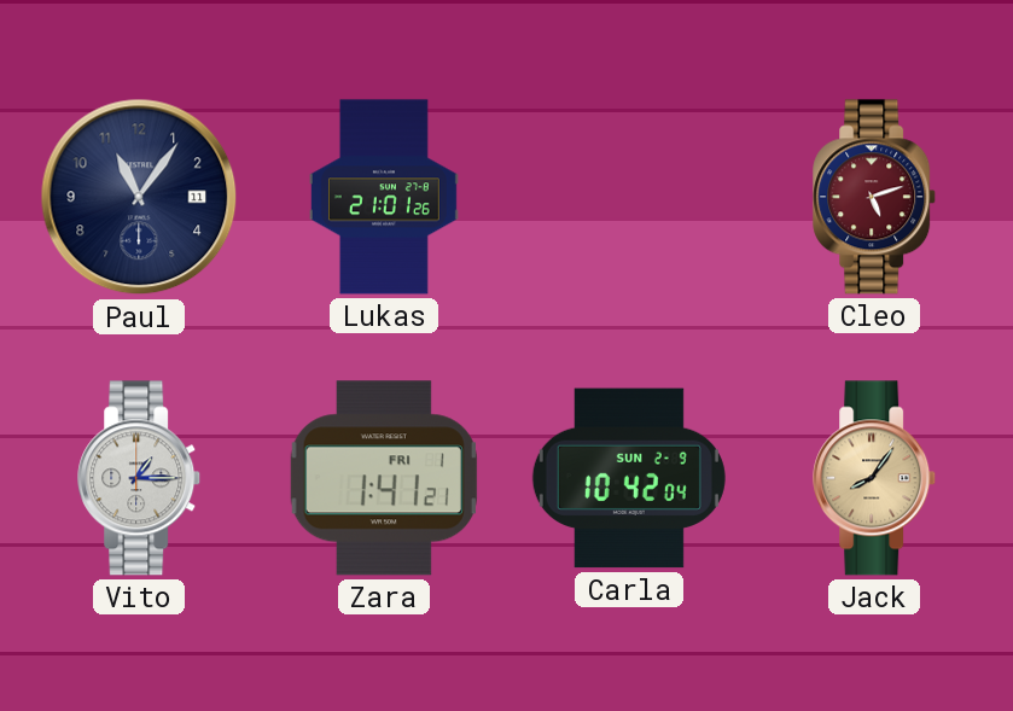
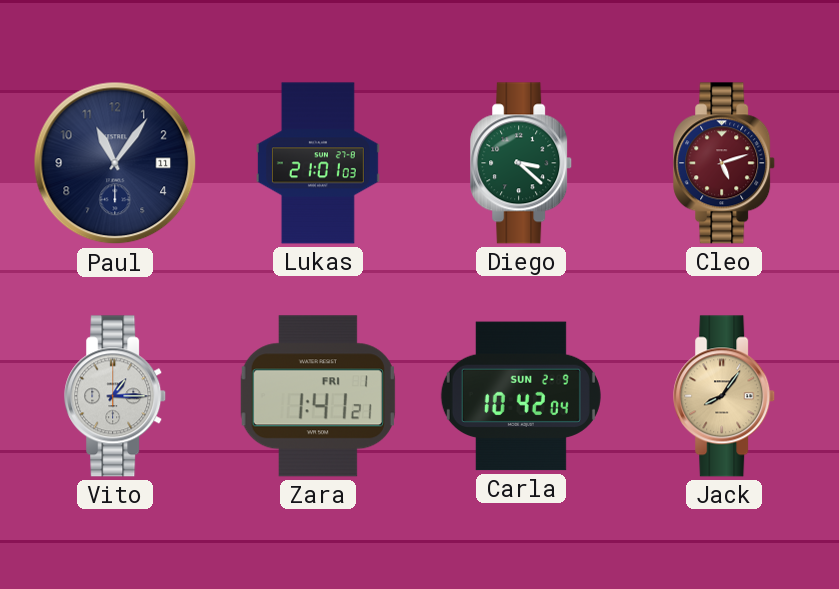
Lukas: 21:01:26 -> 21:01:03
Diego: none -> 3:22
